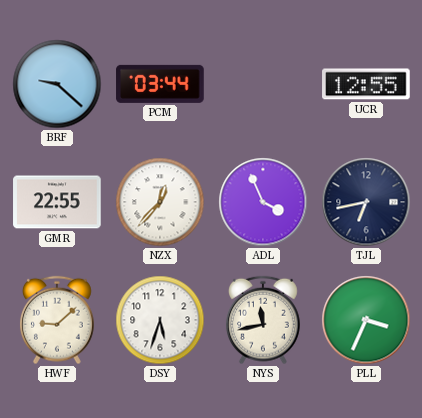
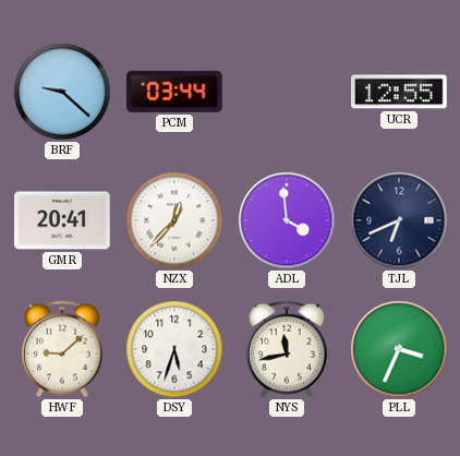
GMR: 22:55 -> 20:41
ADL: 3:56 -> 3:59
TJL: 6:43 -> 6:41
